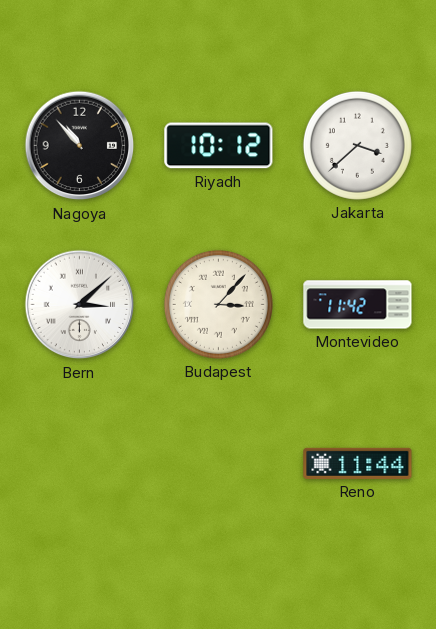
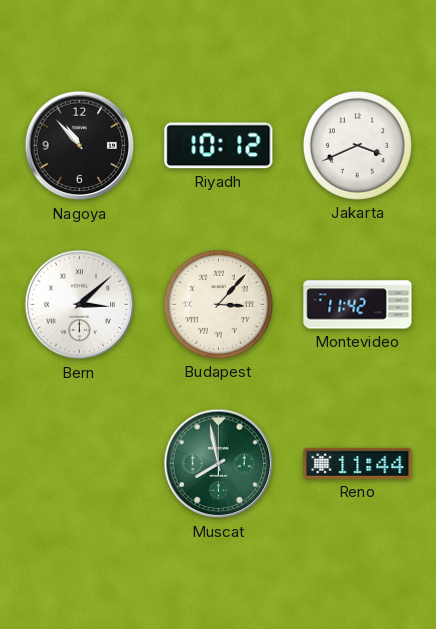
Jakarta: 3:38 -> 3:41
Muscat: none -> 7:58
